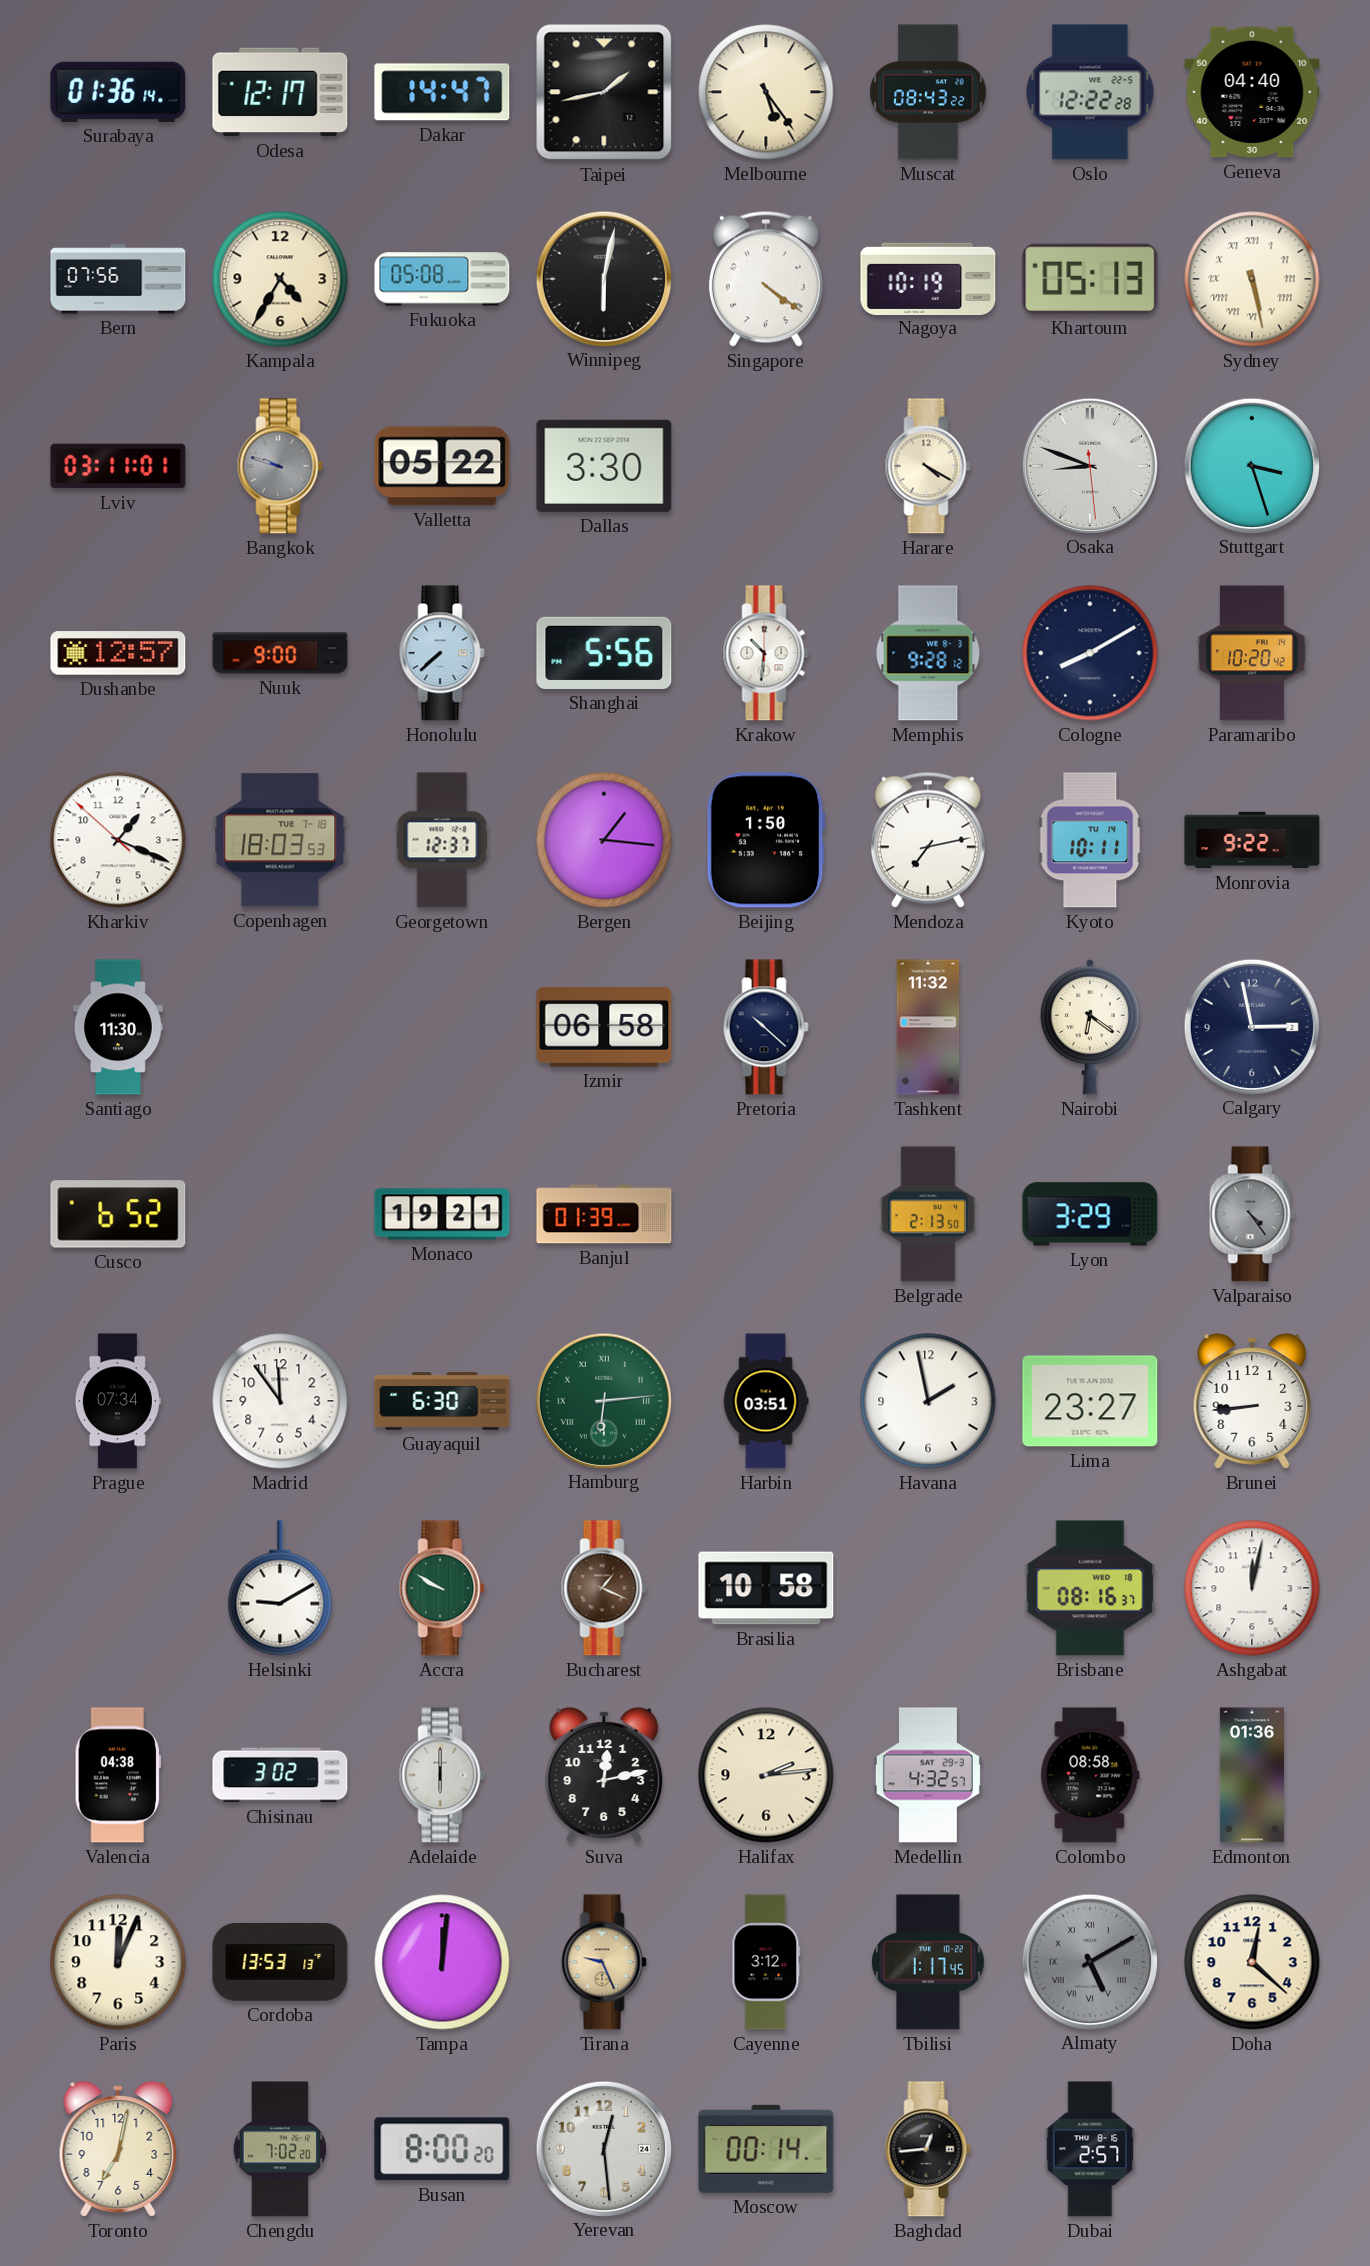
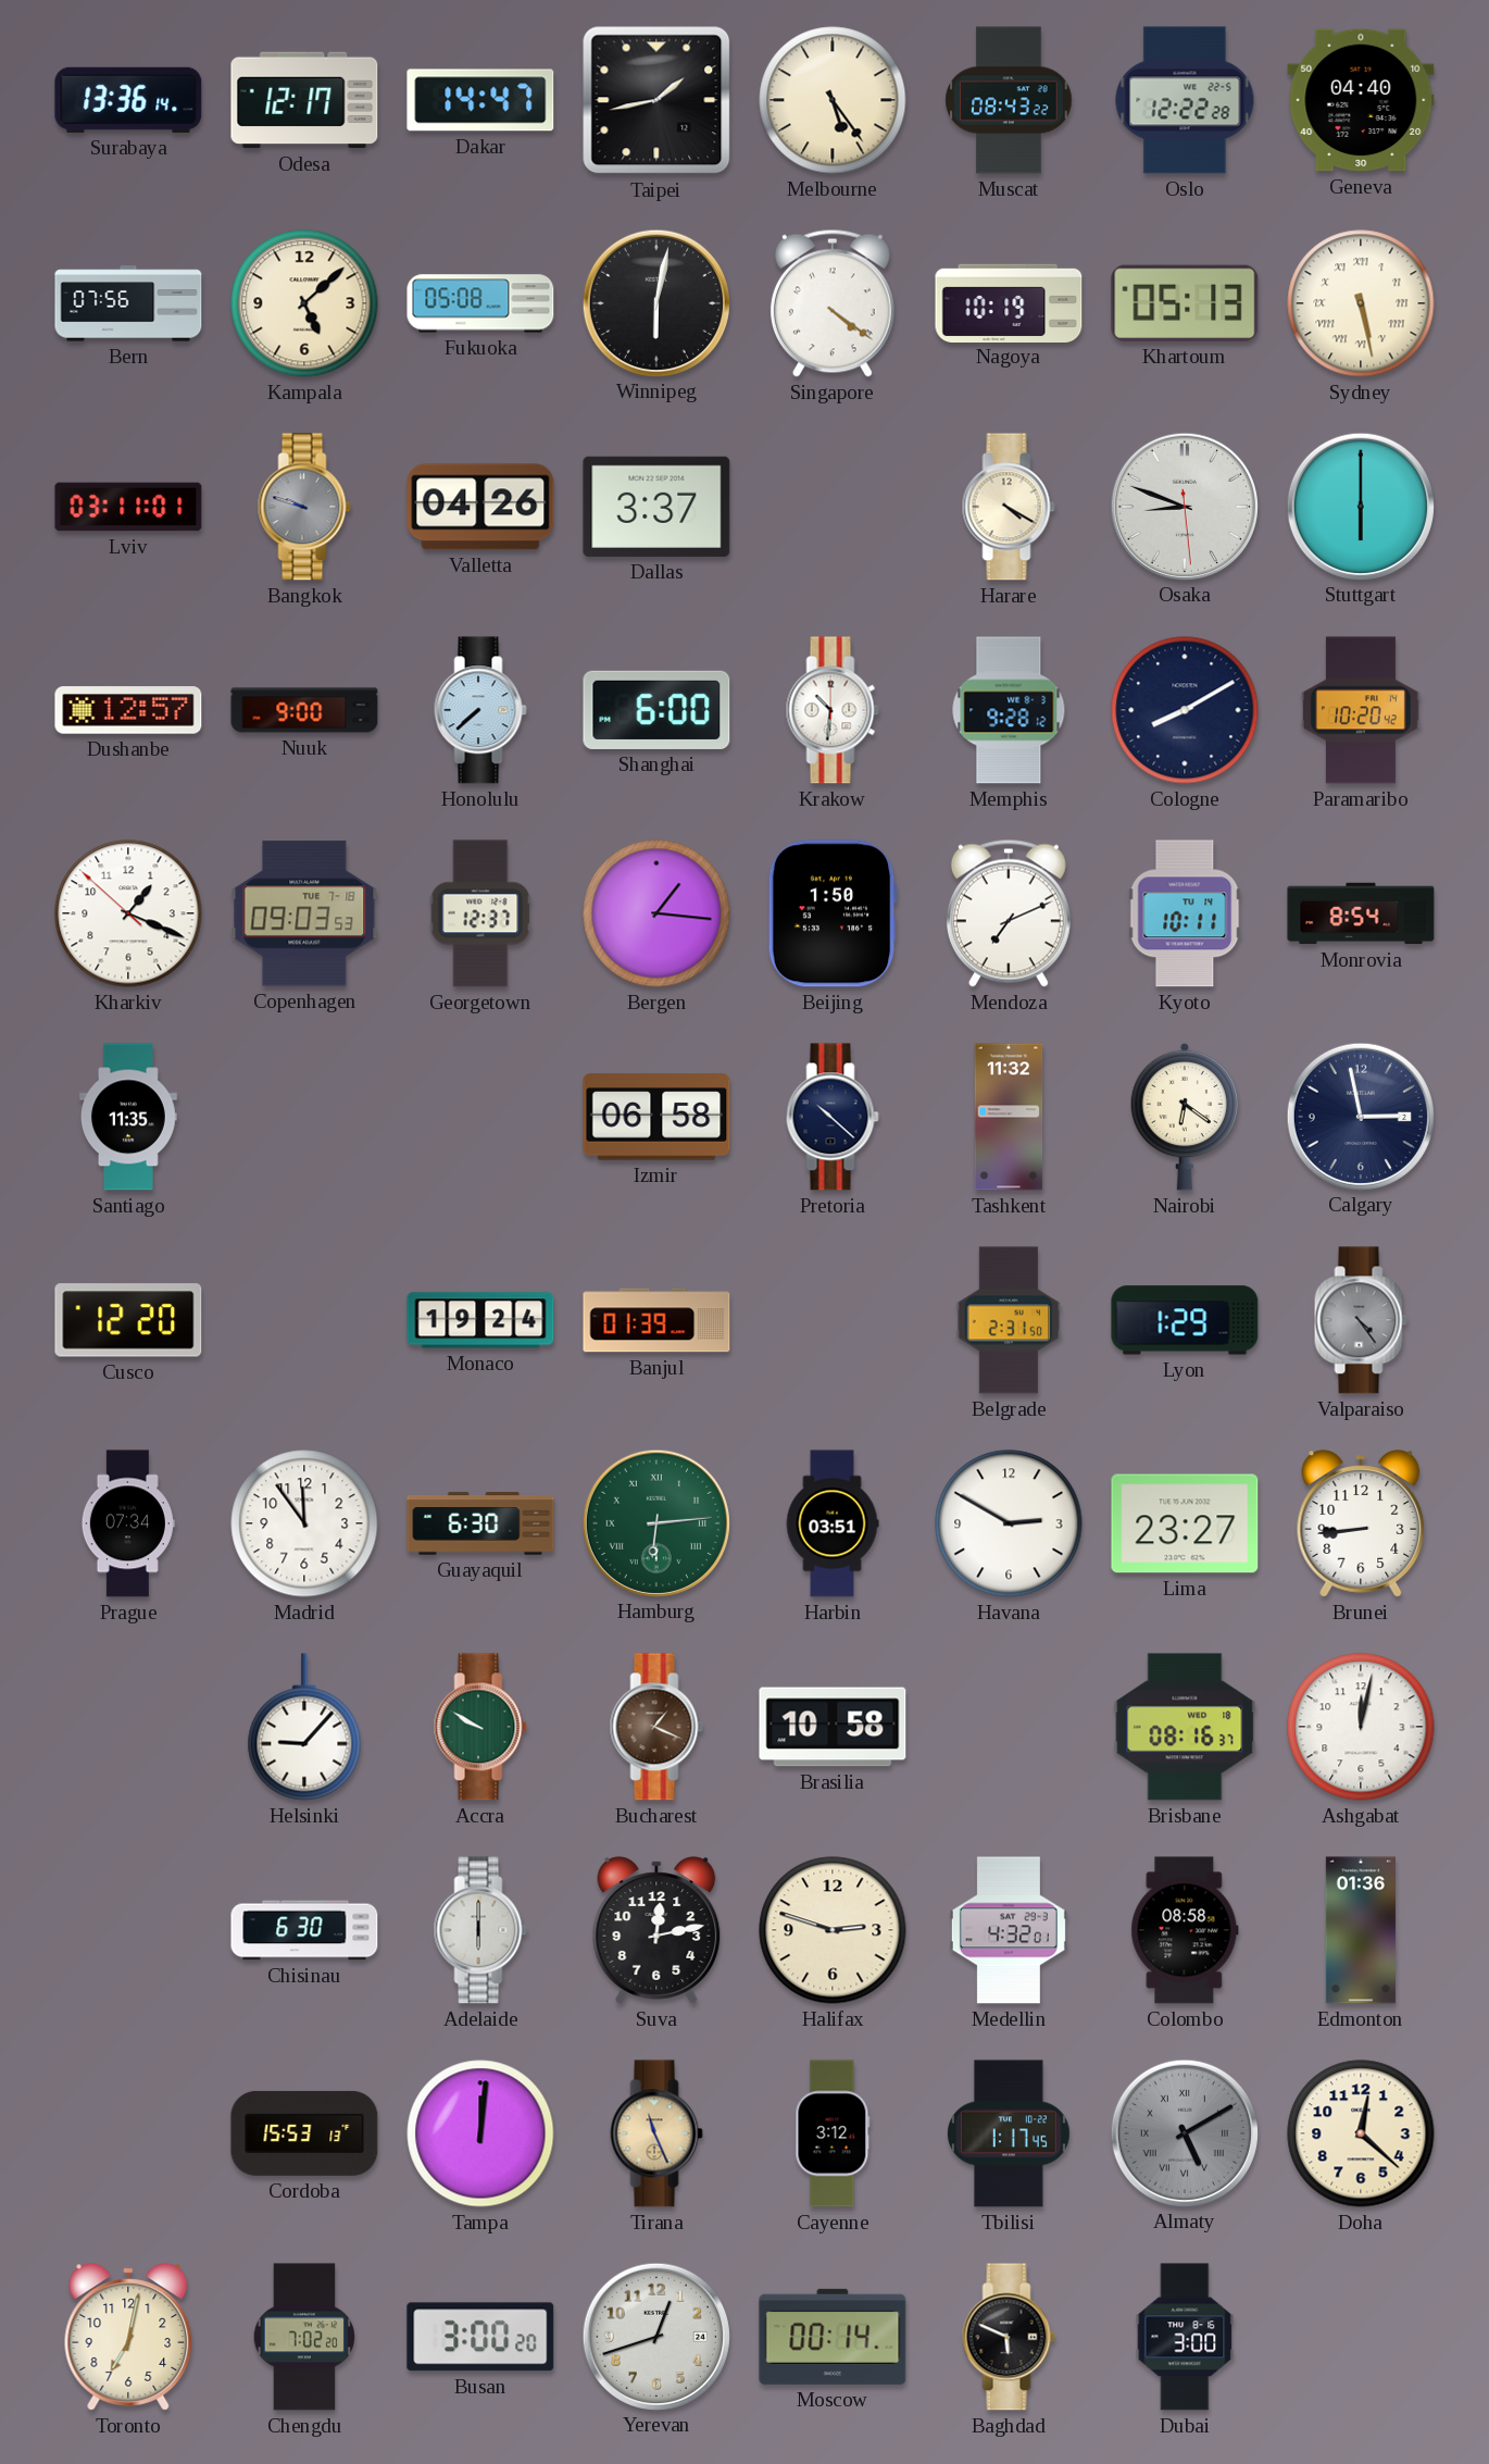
Surabaya: 01:36 -> 13:36
Kampala: 4:35 -> 5:08
Valletta: 05:22 -> 04:26
Dallas: 3:30 -> 3:37
Stuttgart: 3:27 -> 6:00
Shanghai: 5:56 -> 6:00
Copenhagen: 18:03 -> 09:03
Mendoza: 7:13 -> 7:11
Monrovia: 9:22 -> 8:54
Santiago: 11:30 -> 11:35
Cusco: 6:52 -> 12:20
Monaco: 19:21 -> 19:24
Belgrade: 2:13 -> 2:31
Lyon: 3:29 -> 1:29
Havana: 1:58 -> 2:50
Helsinki: 9:10 -> 9:07
Valencia: 04:38 -> none
Chisinau: 3:02 -> 6:30
Halifax: 2:14 -> 2:48
Medellin: 4:32:57 -> 4:32:01
Paris: 12:04 -> none
Cordoba: 13:53 -> 15:53
Tirana: 9:26 -> 11:26
Busan: 8:00 -> 3:00
Yerevan: 12:29 -> 12:42
Baghdad: 12:44 -> 5:49
Dubai: 2:57 -> 3:00
